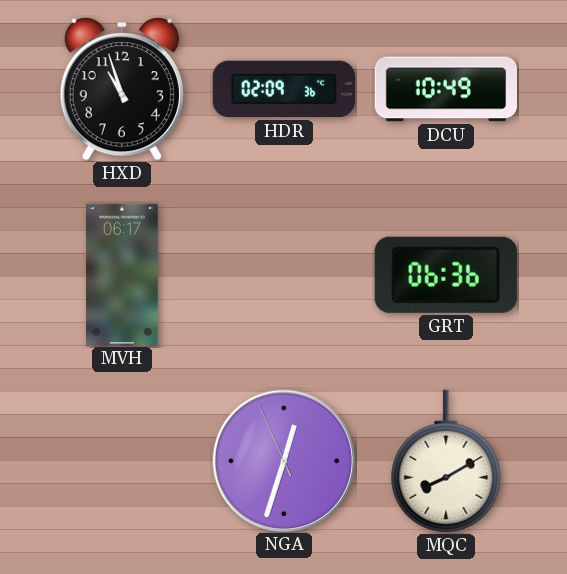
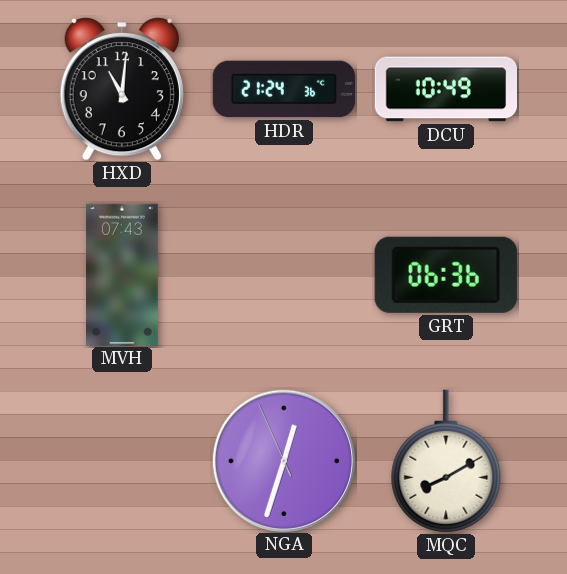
HXD: 10:57 -> 11:01
HDR: 02:09 -> 21:24
MVH: 06:17 -> 07:43
